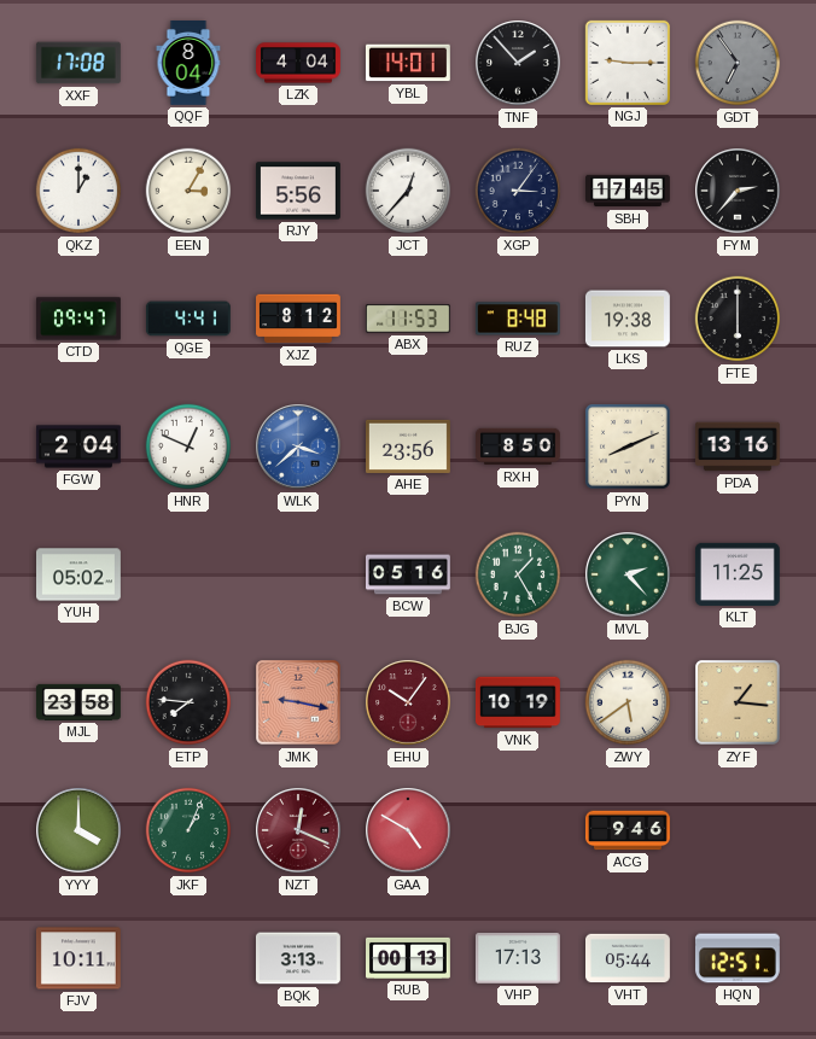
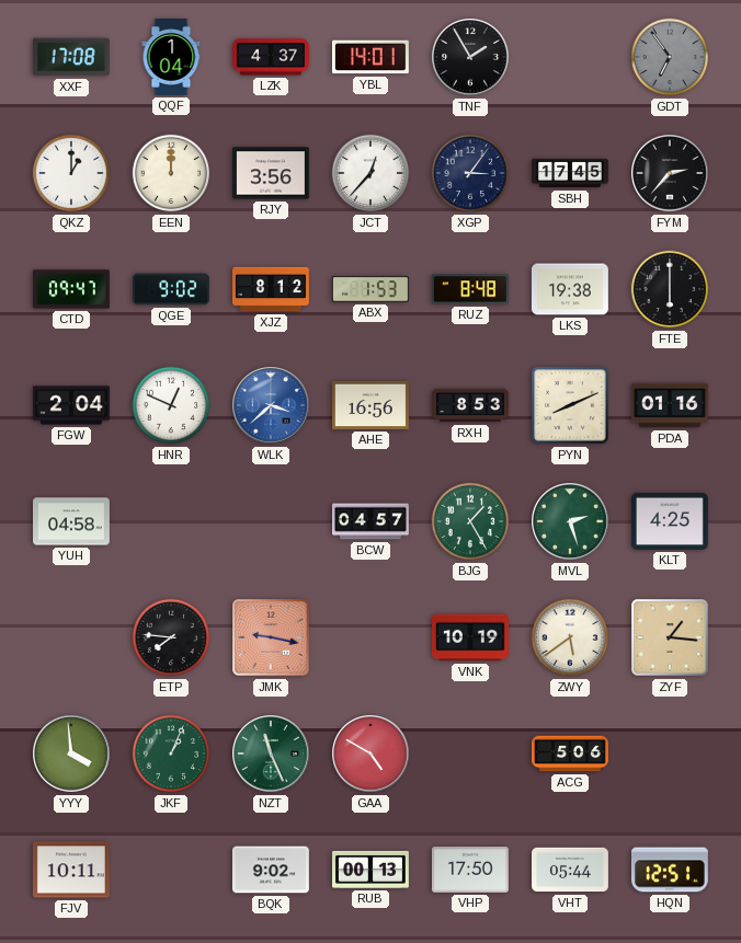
QQF: 8:04 -> 1:04
LZK: 4:04 -> 4:37
TNF: 1:53 -> 1:55
NGJ: 9:15 -> none
EEN: 3:05 -> 12:00
RJY: 5:56 -> 3:56
QGE: 4:41 -> 9:02
ABX: 11:53 -> 1:53
AHE: 23:56 -> 16:56
RXH: 8:50 -> 8:53
PDA: 13:16 -> 01:16
YUH: 05:02 -> 04:58
BCW: 05:16 -> 04:57
MVL: 2:23 -> 2:27
KLT: 11:25 -> 4:25
MJL: 23:58 -> none
EHU: 10:06 -> none
YYY: 4:00 -> 3:59
NZT: 12:19 -> 11:26
NZT dial: burgundy -> green
ACG: 9:46 -> 5:06
BQK: 3:13 -> 9:02
VHP: 17:13 -> 17:50
